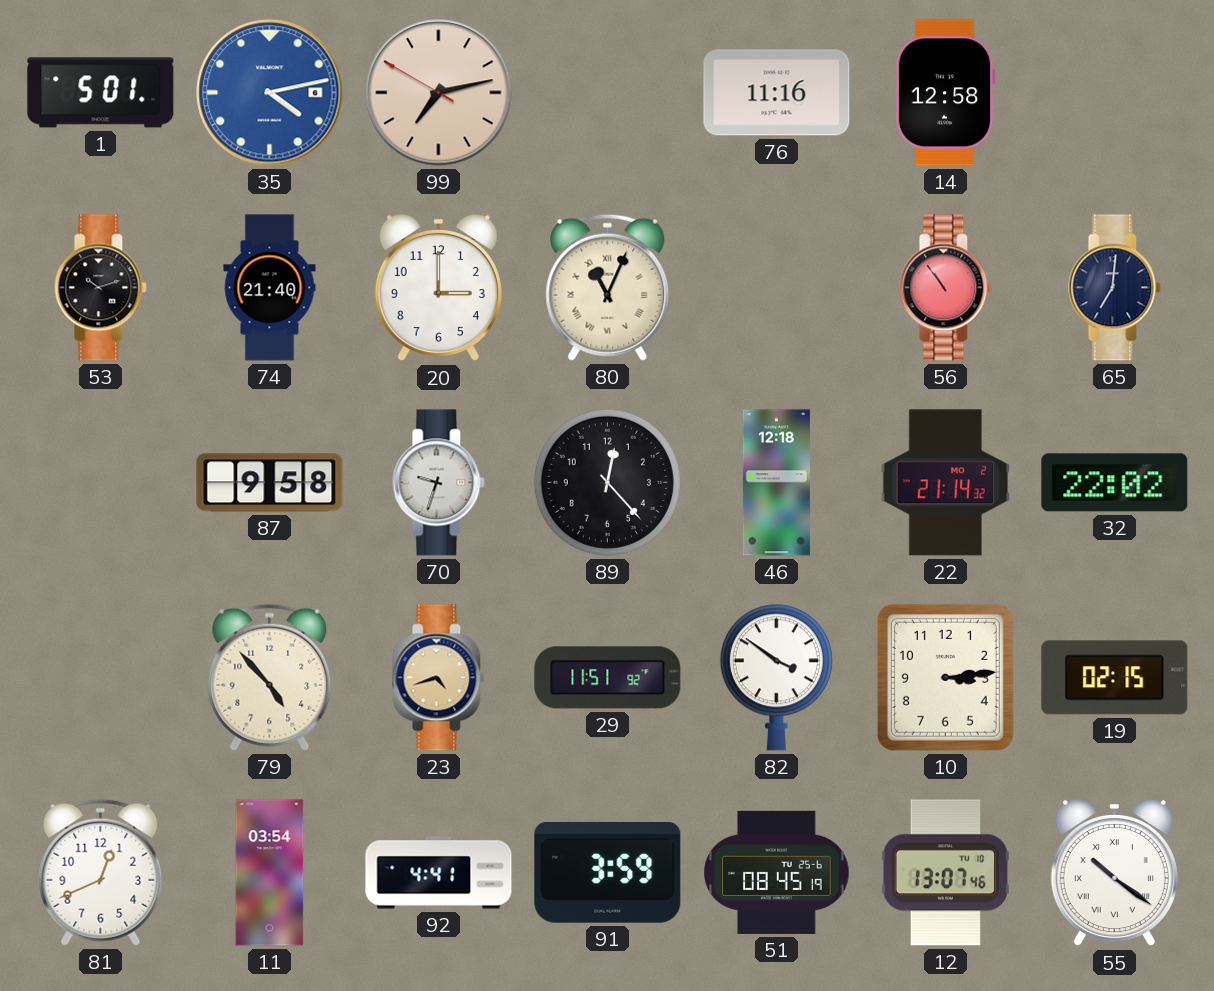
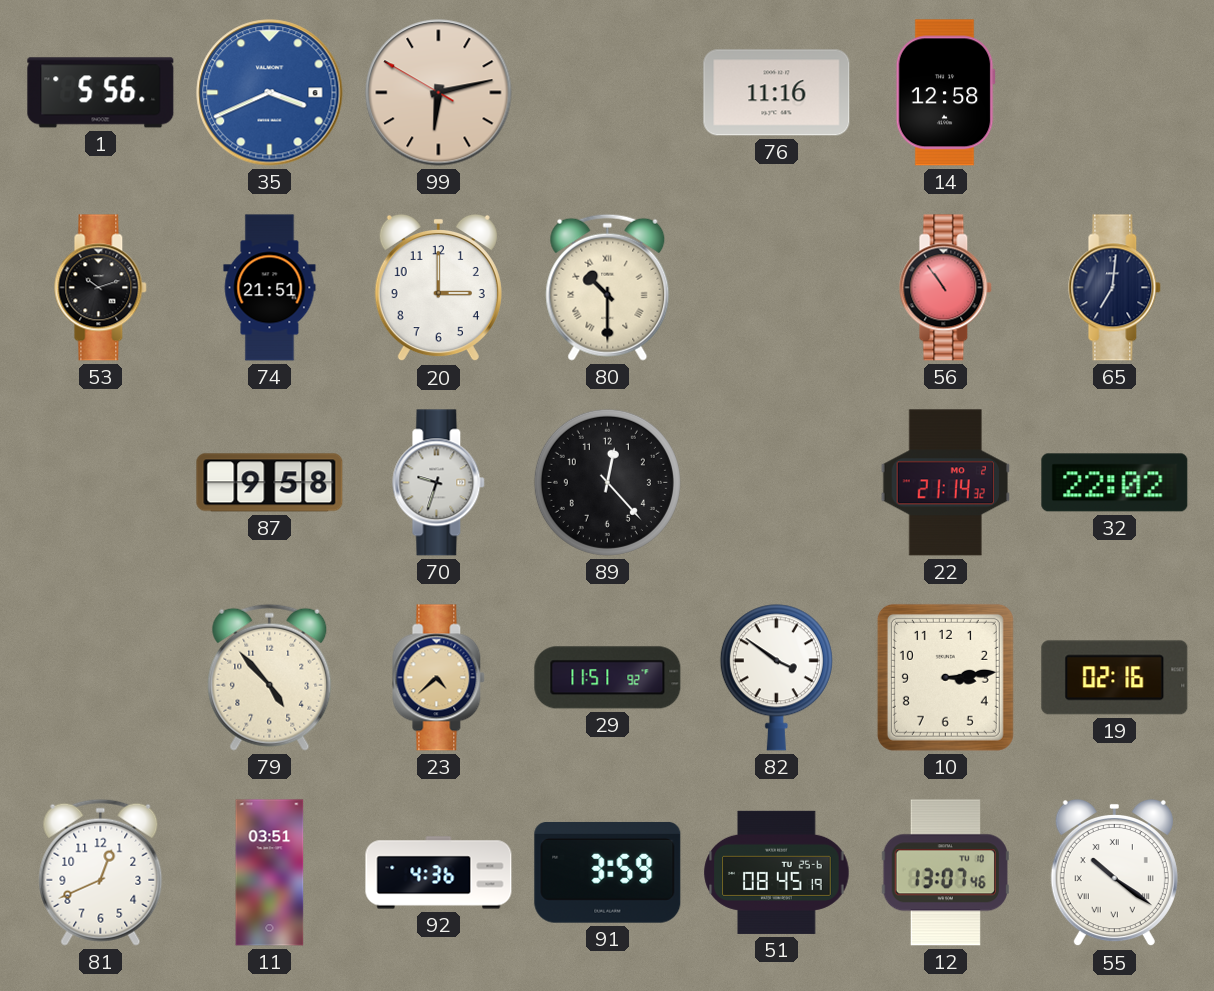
1: 5:01 -> 5:56
35: 4:13 -> 3:41
99: 7:12 -> 6:12
74: 21:40 -> 21:51
80: 11:04 -> 10:30
46: 12:18 -> none
23: 4:42 -> 4:38
19: 02:15 -> 02:16
11: 03:54 -> 03:51
92: 4:41 -> 4:36
